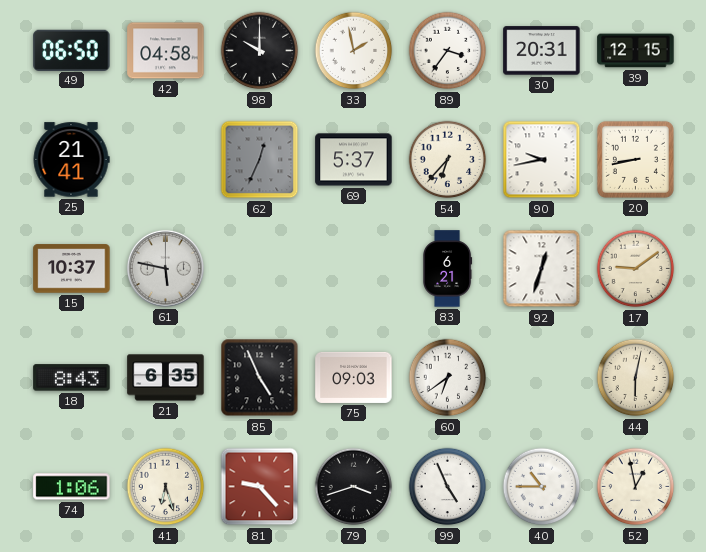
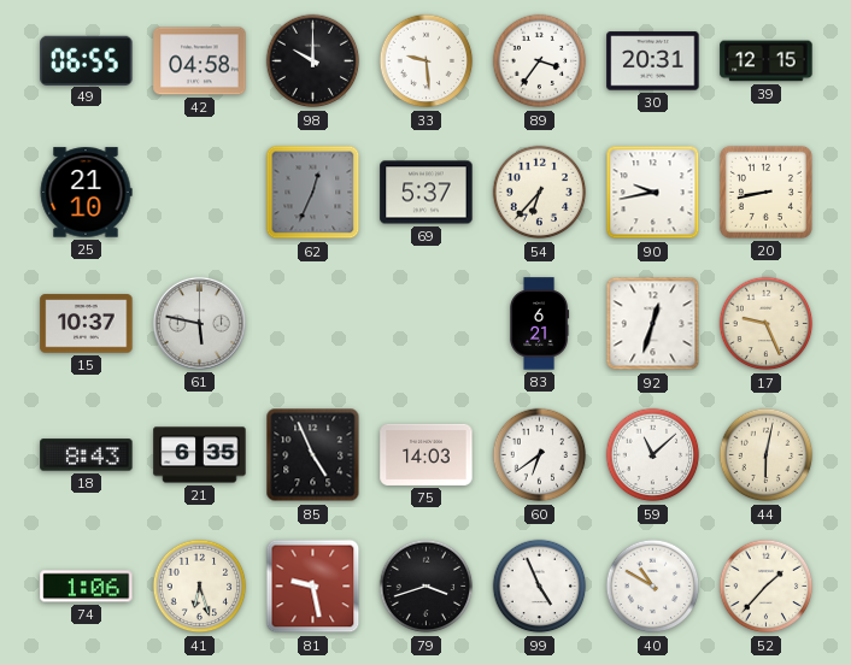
49: 06:50 -> 06:55
33: 1:58 -> 9:29
25: 21:41 -> 21:10
17: 9:09 -> 9:26
75: 09:03 -> 14:03
59: none -> 11:08
81: 9:23 -> 9:28
40: 10:45 -> 10:50
52: 12:58 -> 1:37
